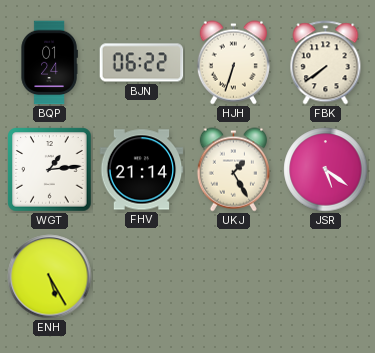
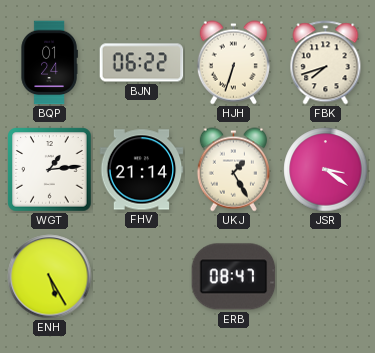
FBK: 7:39 -> 7:42
JSR: 5:21 -> 3:21
ERB: none -> 08:47
